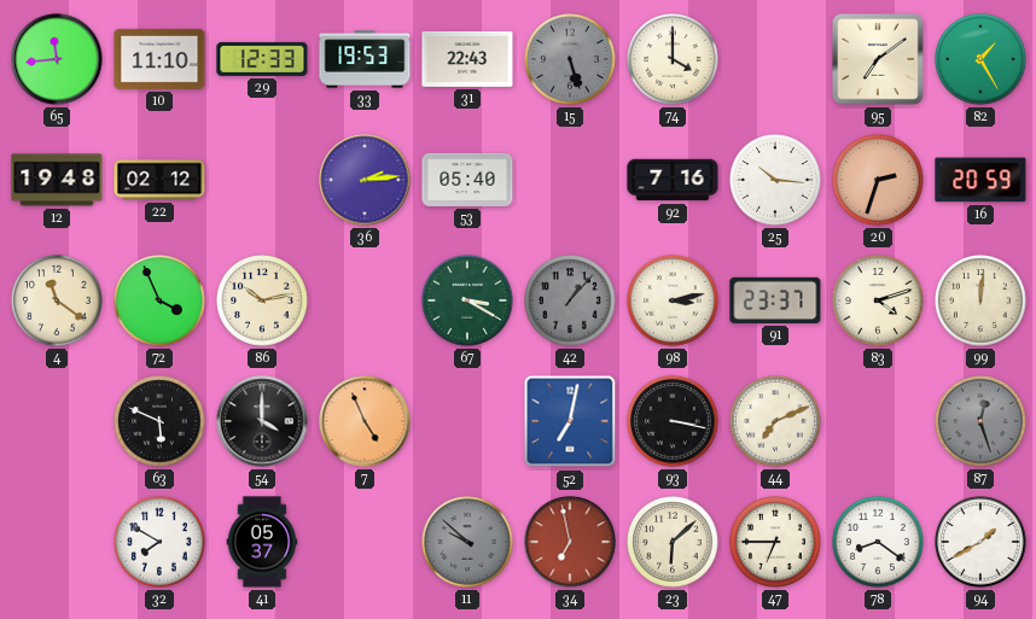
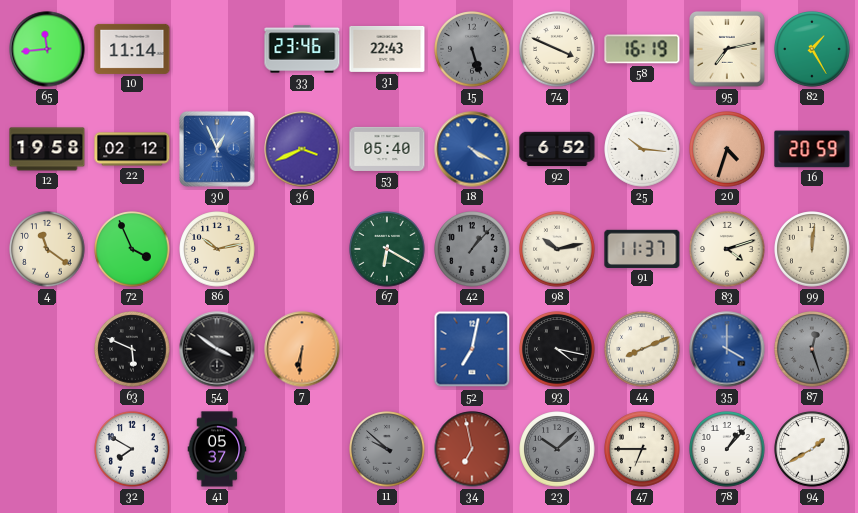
10: 11:10 -> 11:14
29: 12:33 -> none
33: 19:53 -> 23:46
74: 4:00 -> 3:49
58: none -> 16:19
95: 7:09 -> 7:13
12: 19:48 -> 19:58
30: none -> 12:56
36: 2:14 -> 3:41
18: none -> 4:20
92: 7:16 -> 6:52
20: 2:33 -> 4:33
67: 3:20 -> 6:20
98: 3:13 -> 10:13
91: 23:37 -> 11:37
54: 4:00 -> 3:51
7: 4:56 -> 6:31
93: 3:17 -> 4:17
44: 7:11 -> 8:11
35: none -> 4:00
23: 6:08 -> 10:08
23 dial: cream -> grey
78: 8:21 -> 1:07
